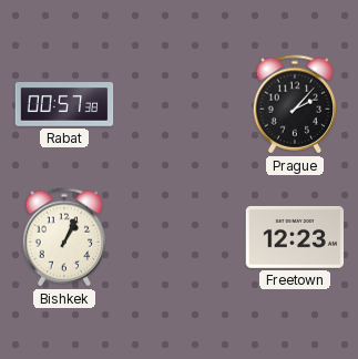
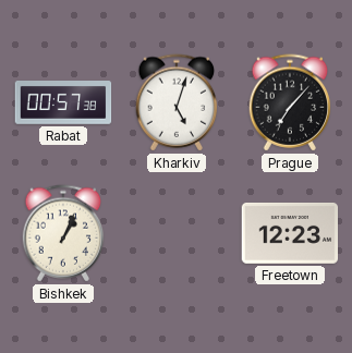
Kharkiv: none -> 5:03
Prague: 2:07 -> 7:07
